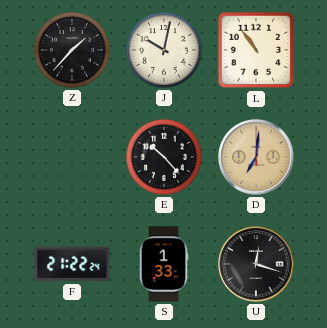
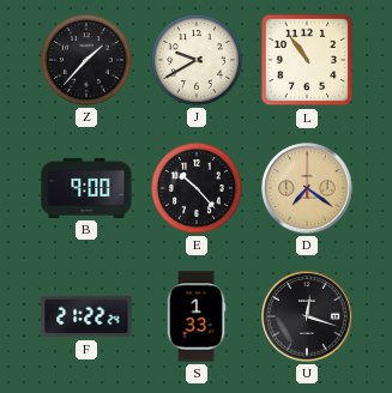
J: 10:02 -> 9:40
B: none -> 9:00
D: 7:01 -> 7:21
